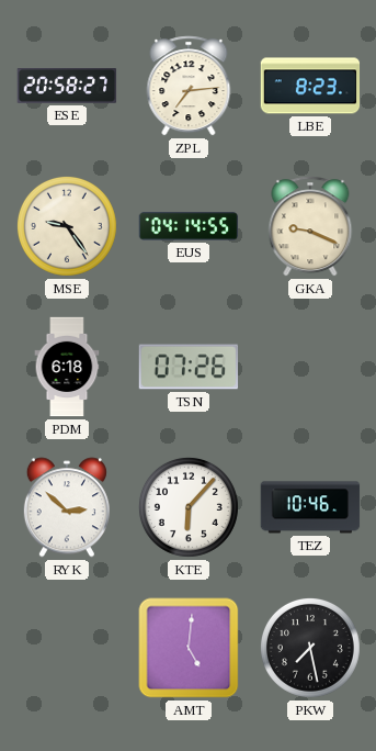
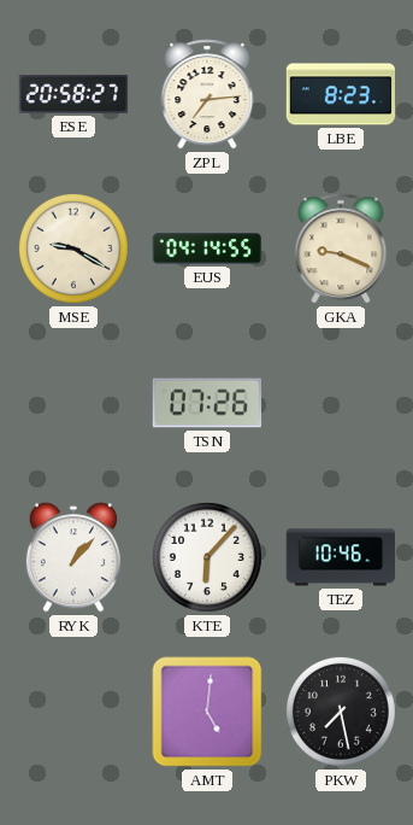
MSE: 9:24 -> 9:20
PDM: 6:18 -> none
RYK: 2:52 -> 1:07
